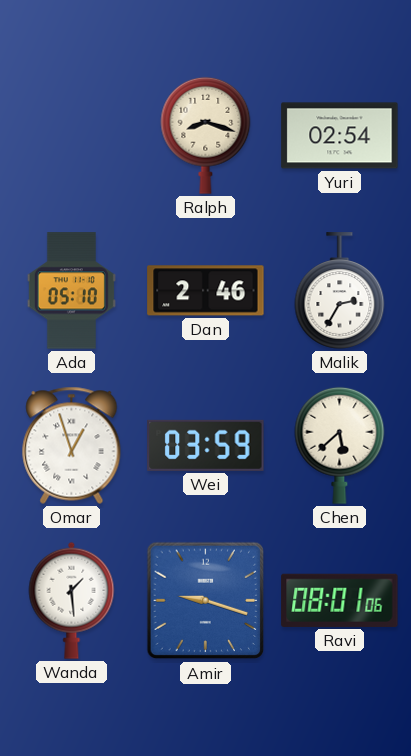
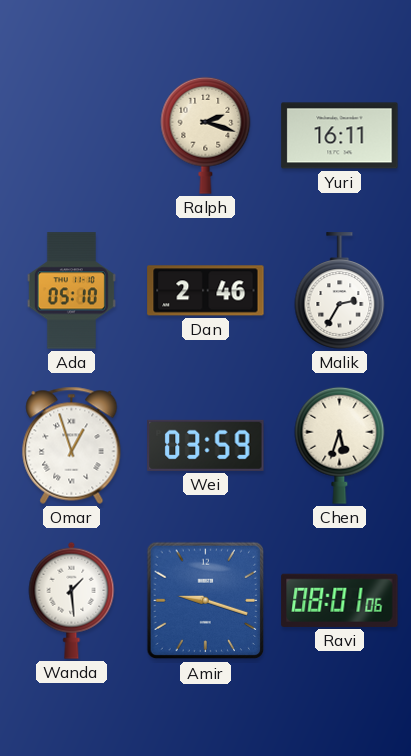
Ralph: 8:18 -> 2:18
Yuri: 02:54 -> 16:11
Chen: 5:38 -> 5:33
